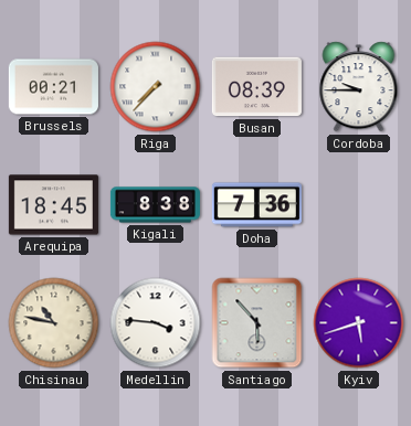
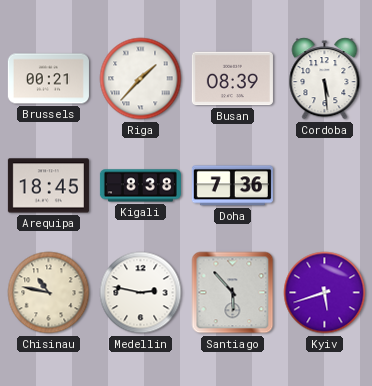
Riga: 7:37 -> 1:37
Cordoba: 9:45 -> 5:29
Medellin: 3:46 -> 2:47
